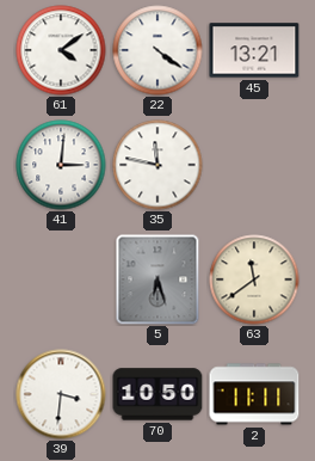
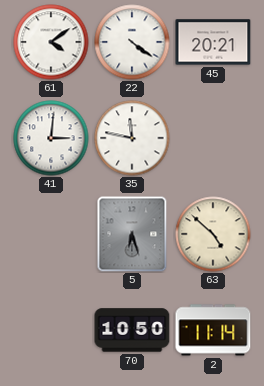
45: 13:21 -> 20:21
63: 11:39 -> 4:52
39: 3:31 -> none
2: 11:11 -> 11:14
